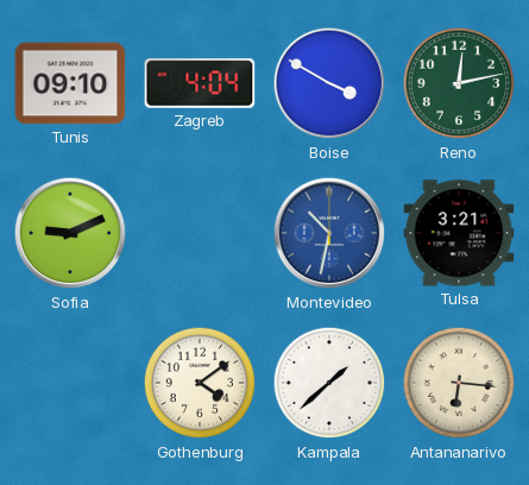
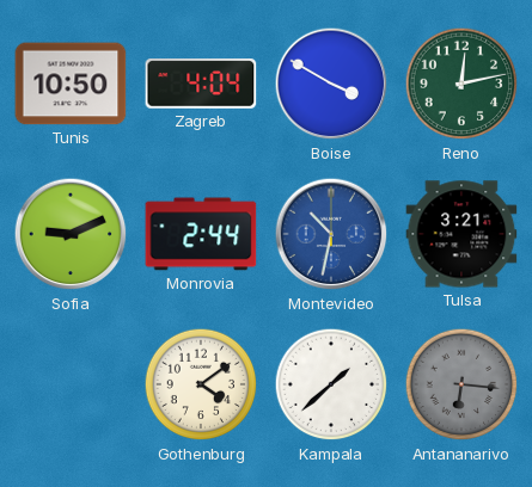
Tunis: 09:10 -> 10:50
Monrovia: none -> 2:44
Antananarivo dial: cream -> grey
